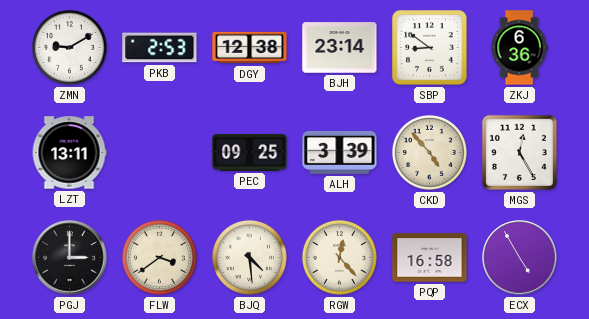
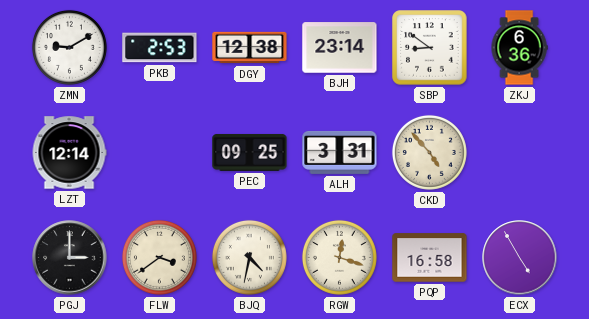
LZT: 13:11 -> 12:14
ALH: 3:39 -> 3:31
MGS: 12:25 -> none
BJQ: 4:29 -> 4:32
RGW: 12:23 -> 12:18
